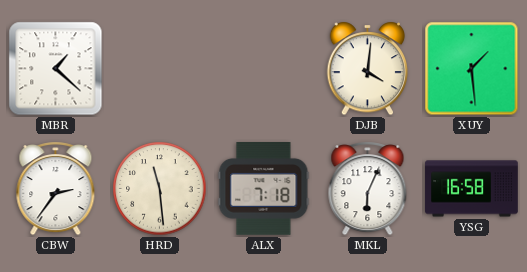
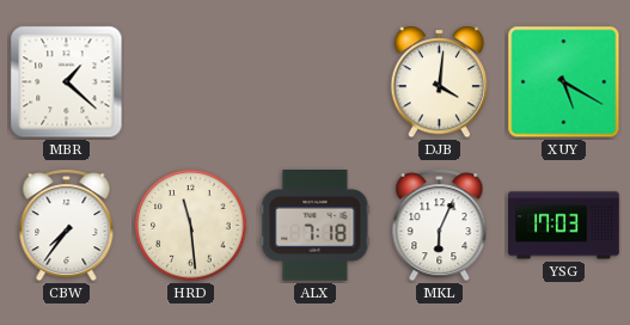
XUY: 1:29 -> 5:20
CBW: 2:36 -> 7:36
YSG: 16:58 -> 17:03
